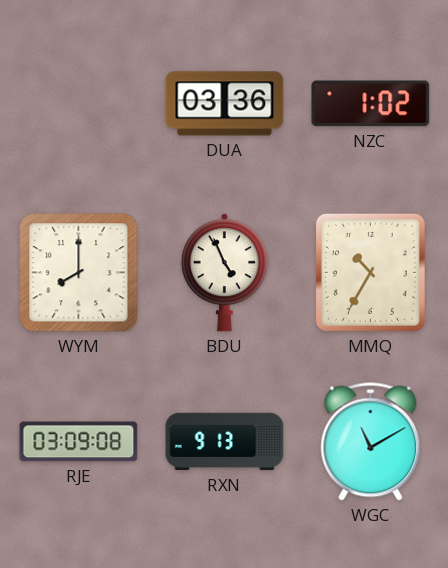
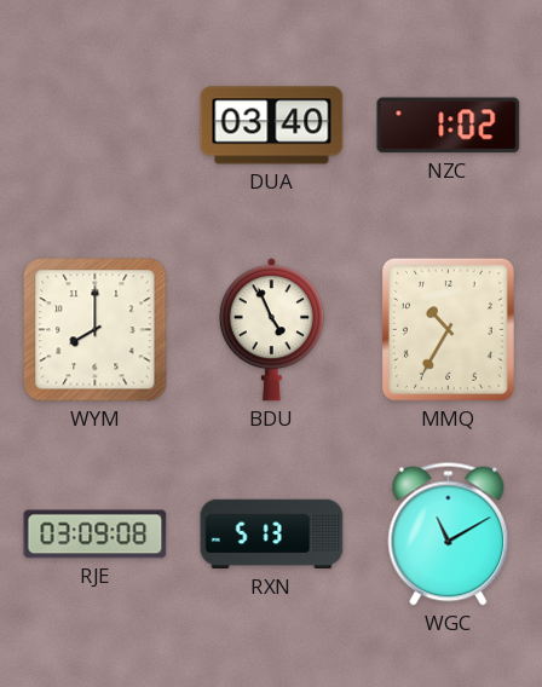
DUA: 03:36 -> 03:40
RXN: 9:13 -> 5:13
